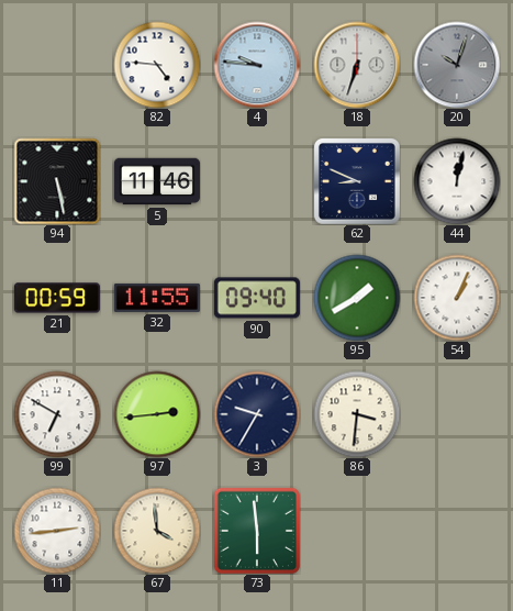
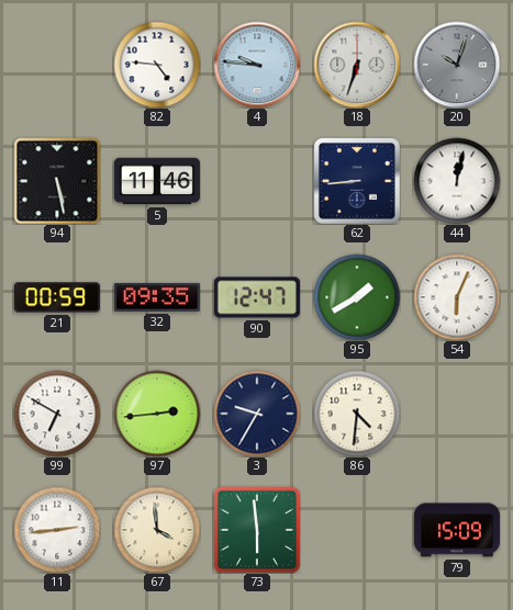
62: 8:49 -> 8:44
32: 11:55 -> 09:35
90: 09:40 -> 12:47
54: 1:04 -> 6:04
86: 3:31 -> 4:31
79: none -> 15:09
